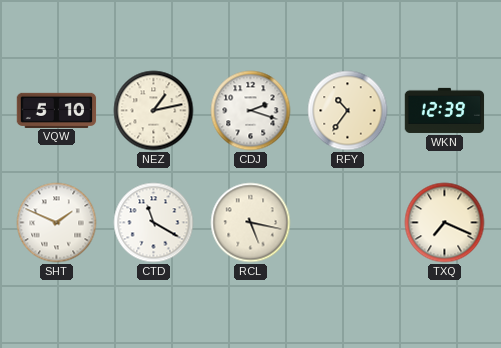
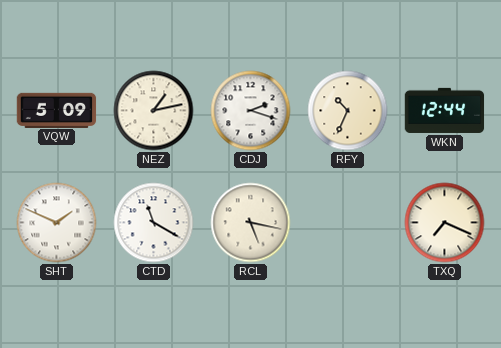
VQW: 5:10 -> 5:09
RFY: 10:36 -> 10:34
WKN: 12:39 -> 12:44
